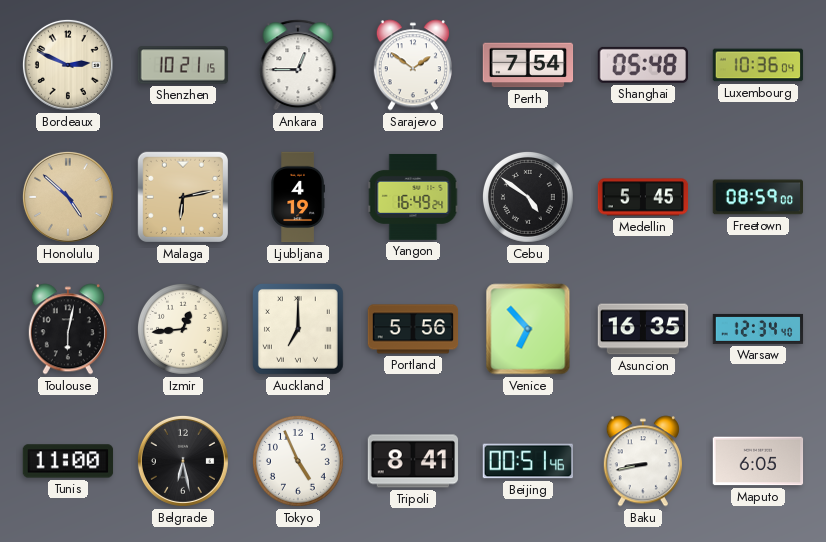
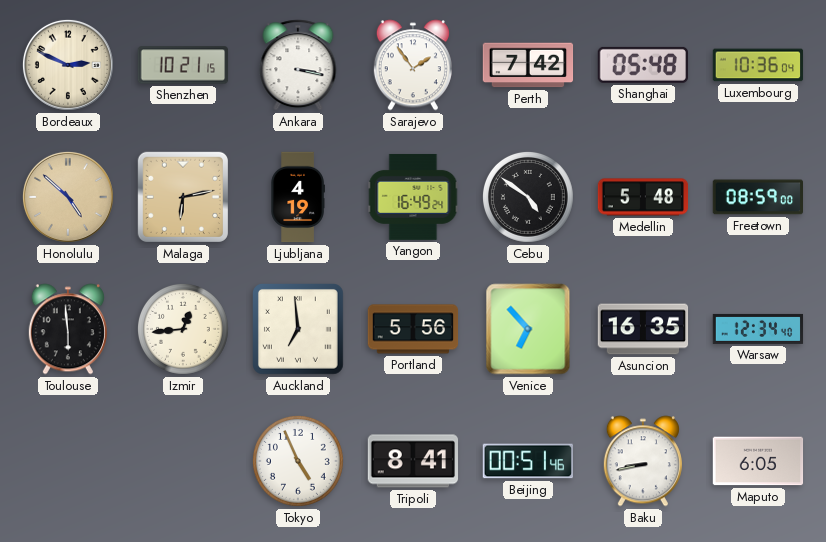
Ankara: 12:45 -> 3:17
Sarajevo: 1:51 -> 1:54
Perth: 7:54 -> 7:42
Medellin: 5:45 -> 5:48
Toulouse: 6:02 -> 5:59
Auckland: 7:00 -> 6:59
Tunis: 11:00 -> none
Belgrade: 6:28 -> none
